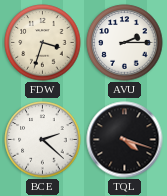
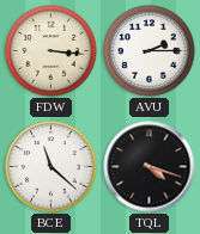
FDW: 3:33 -> 3:16
BCE: 2:22 -> 11:22
